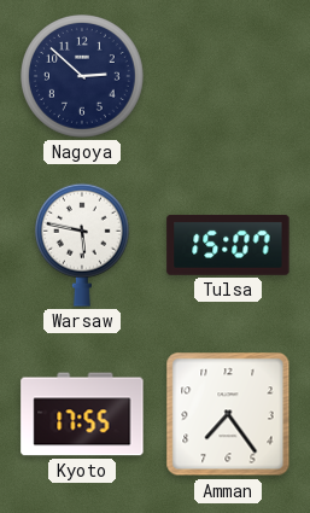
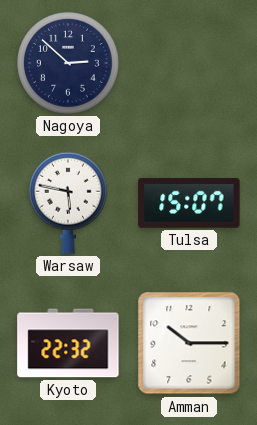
Kyoto: 17:55 -> 22:32
Amman: 7:24 -> 10:15
